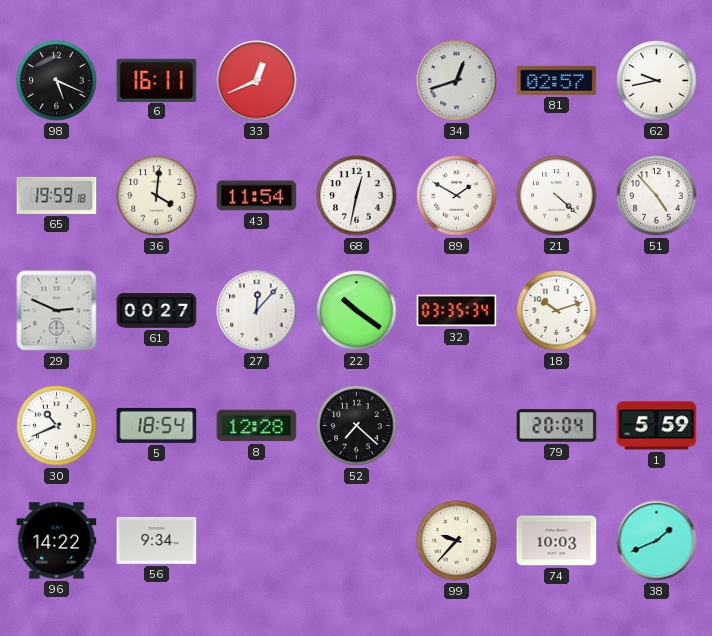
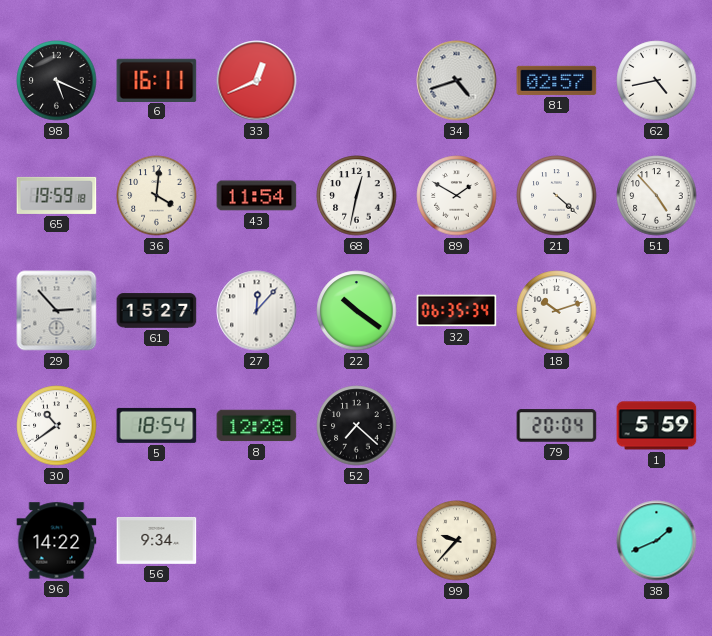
34: 12:42 -> 4:42
62: 9:43 -> 4:43
29: 2:49 -> 2:53
61: 00:27 -> 15:27
32: 03:35 -> 06:35
30: 10:41 -> 10:39
74: 10:03 -> none
